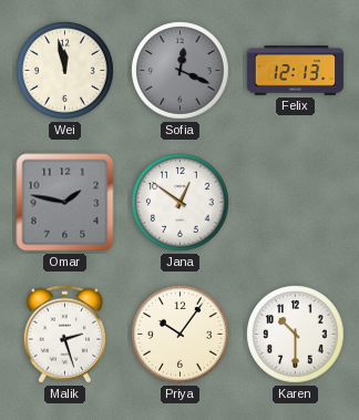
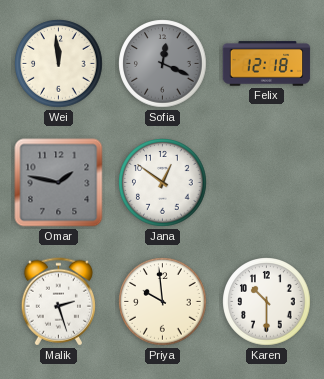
Wei: 11:58 -> 11:59
Felix: 12:13 -> 12:18
Priya: 10:06 -> 9:59
